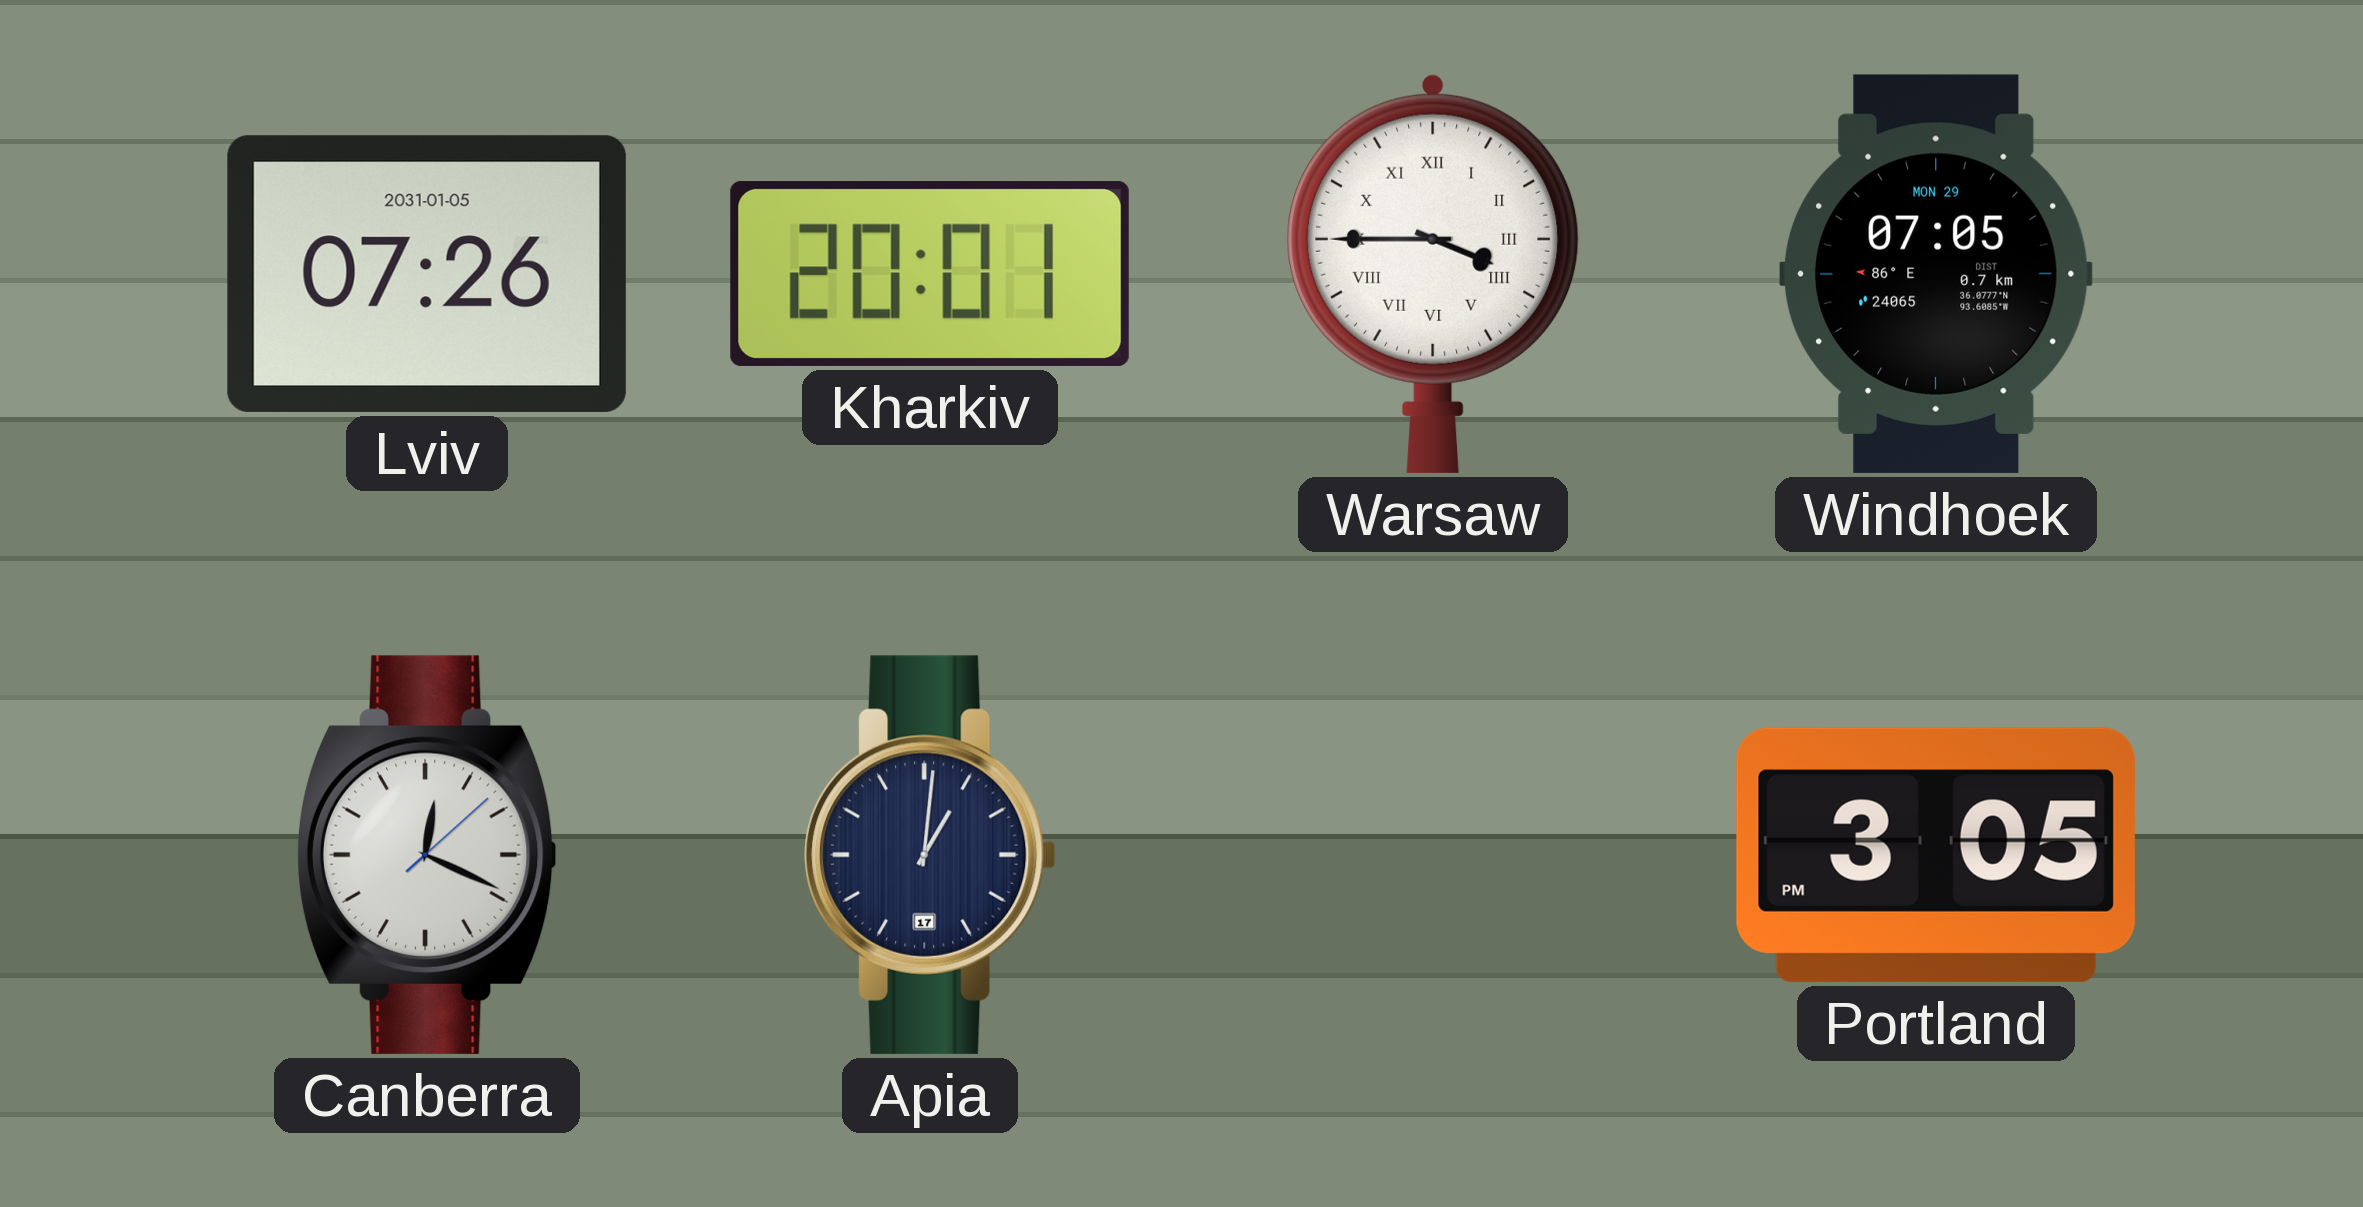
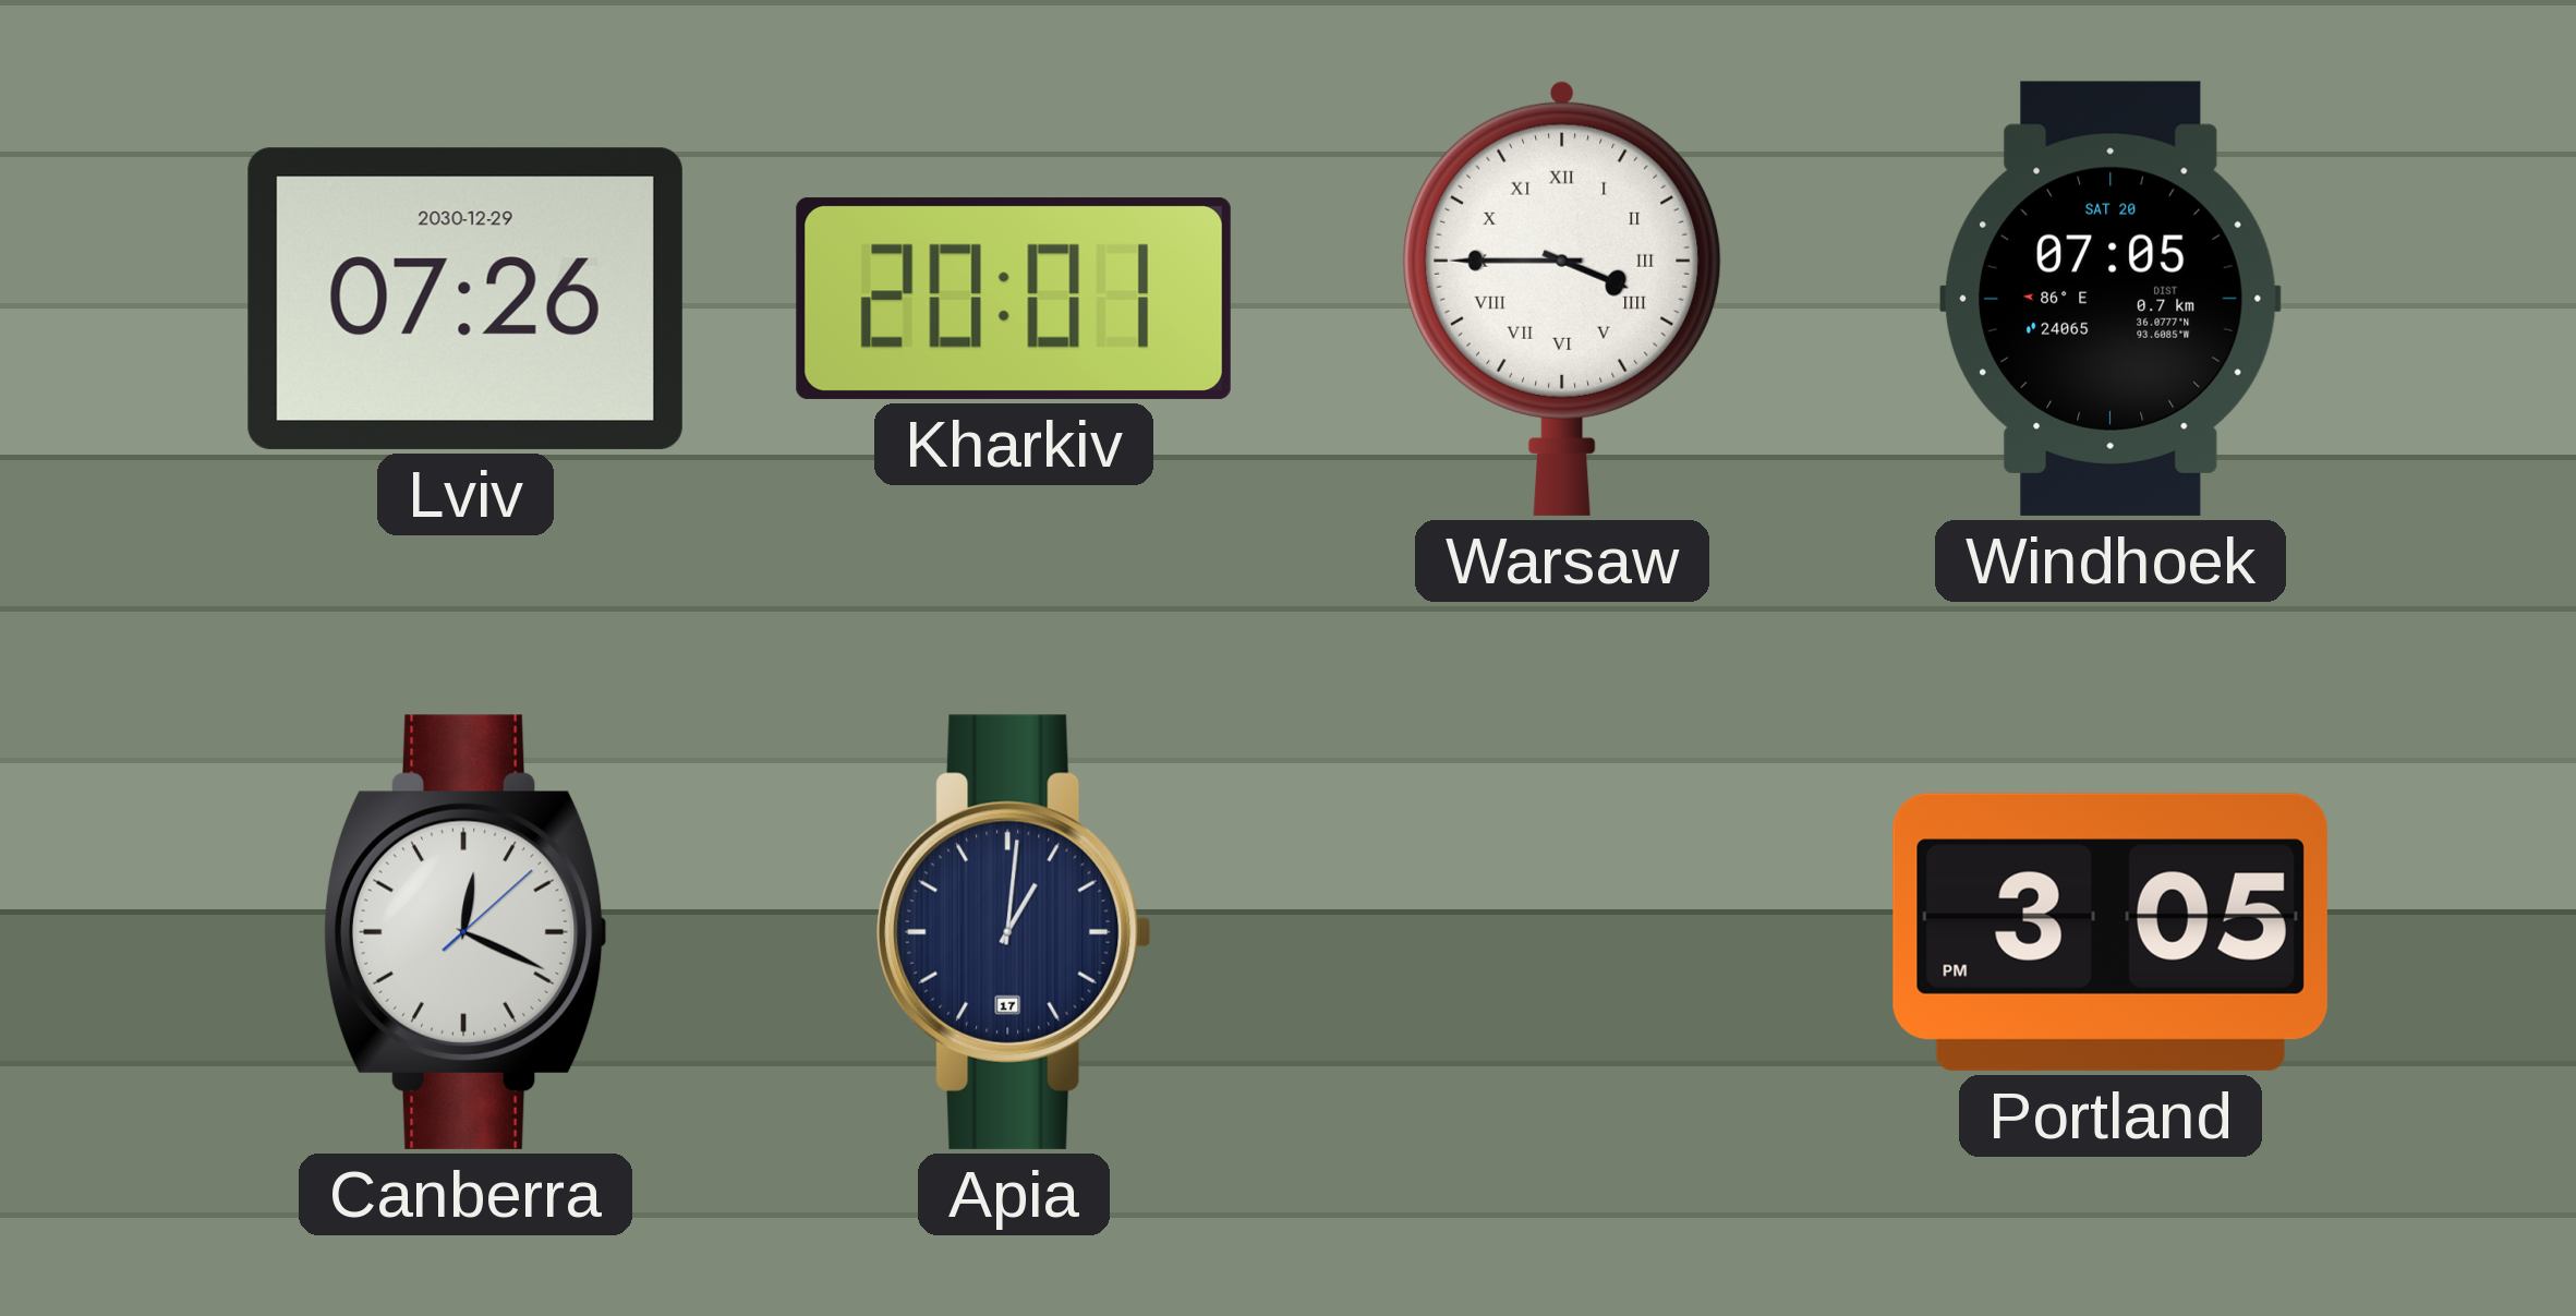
Lviv date: 2031-01-05 -> 2030-12-29
Windhoek date: MON 29 -> SAT 20
